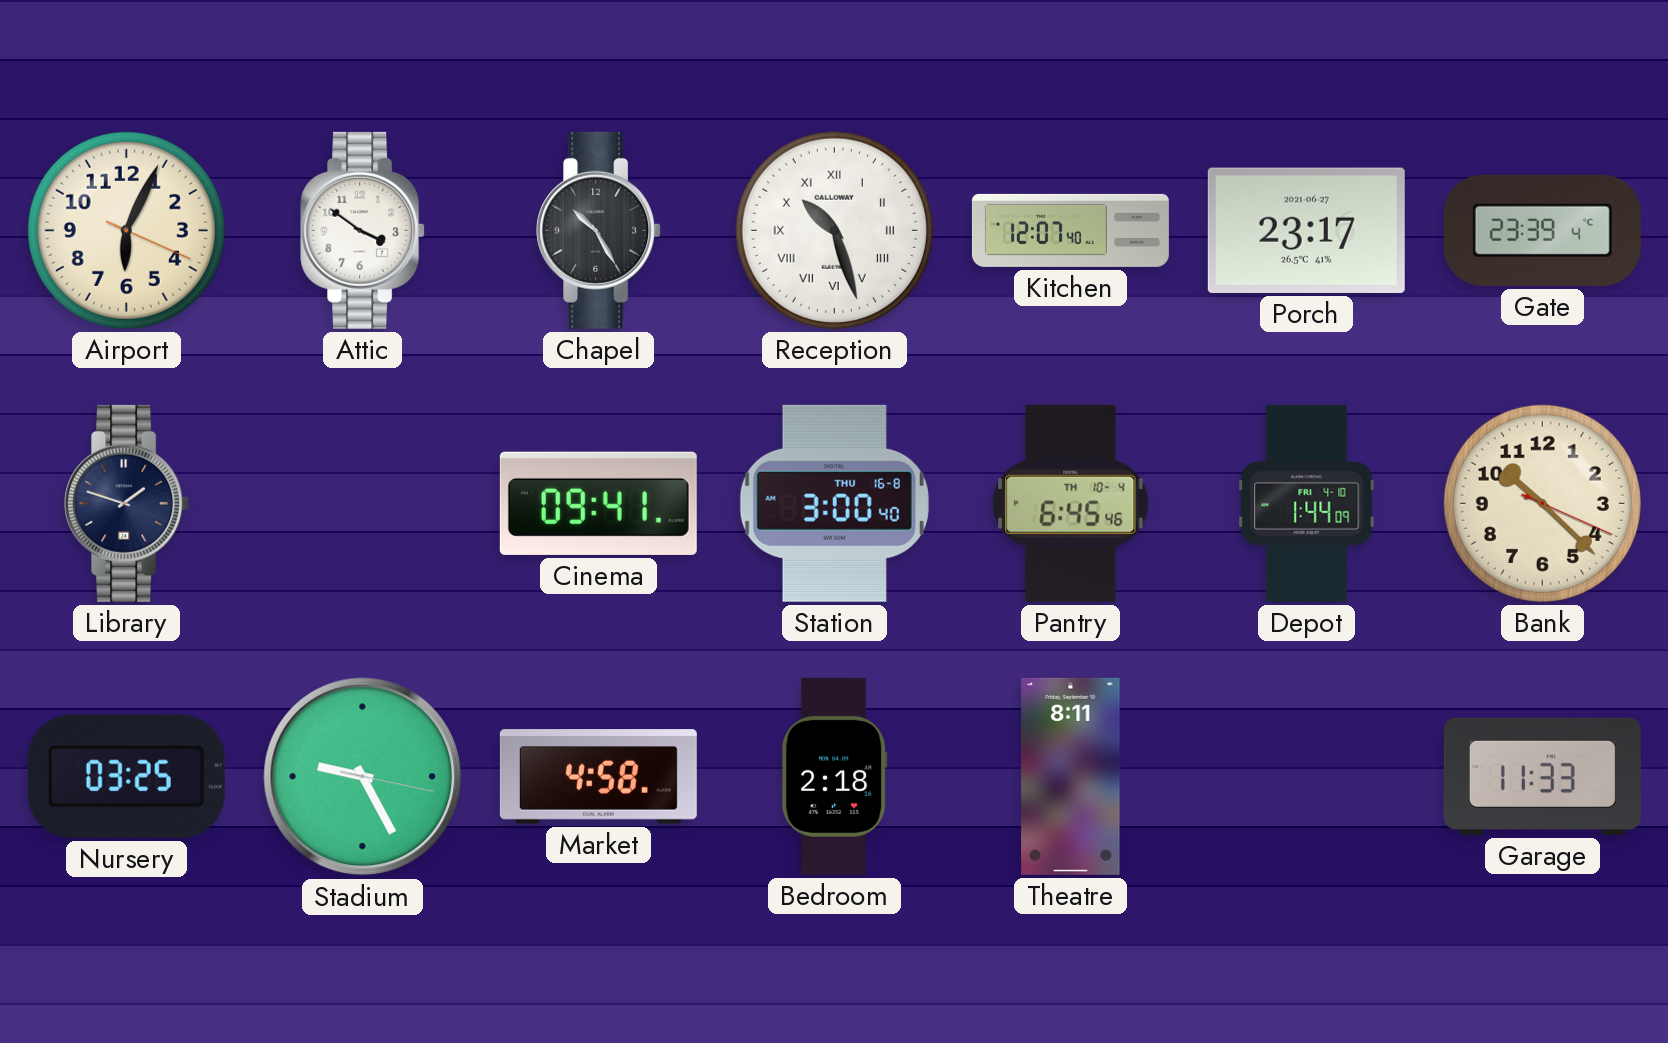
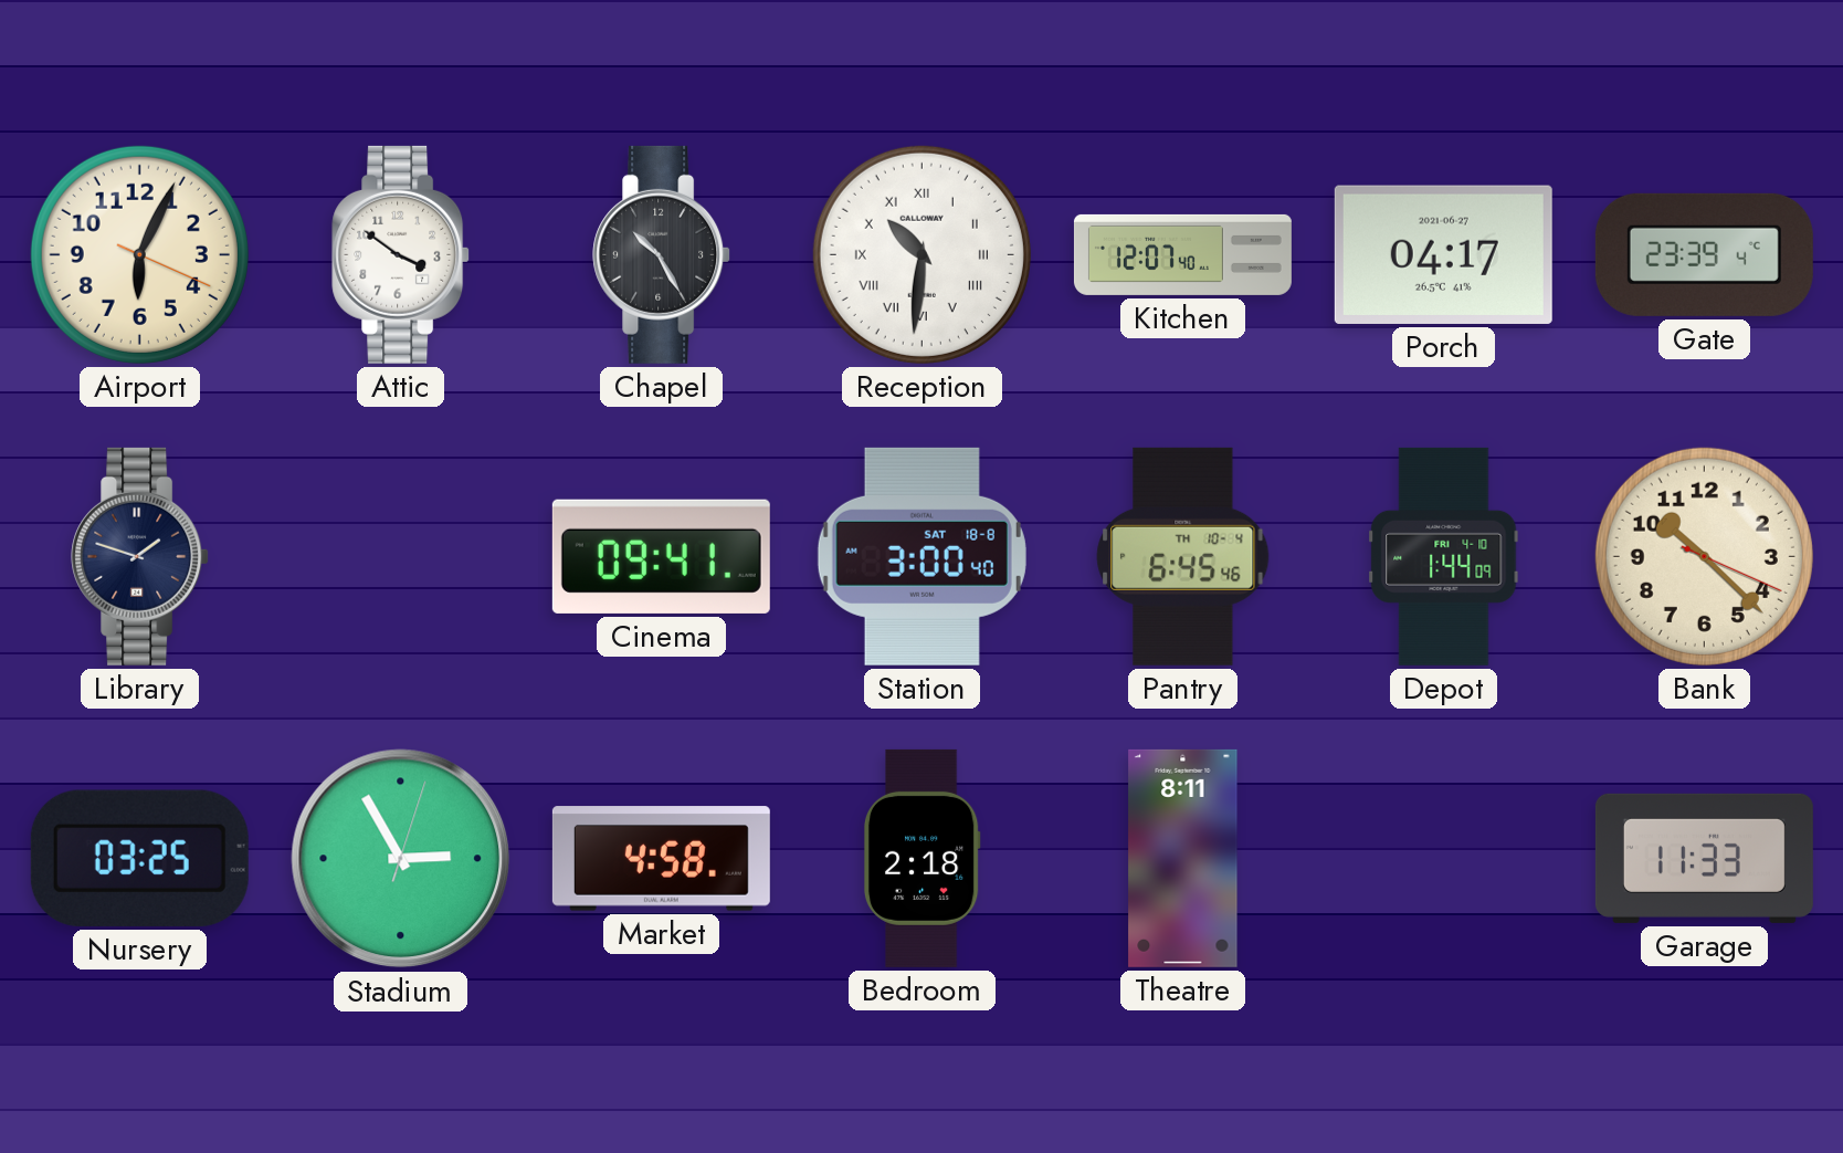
Reception: 10:27 -> 10:31
Porch: 23:17 -> 04:17
Station date: THU 16-8 -> SAT 18-8
Stadium: 9:25 -> 2:55
